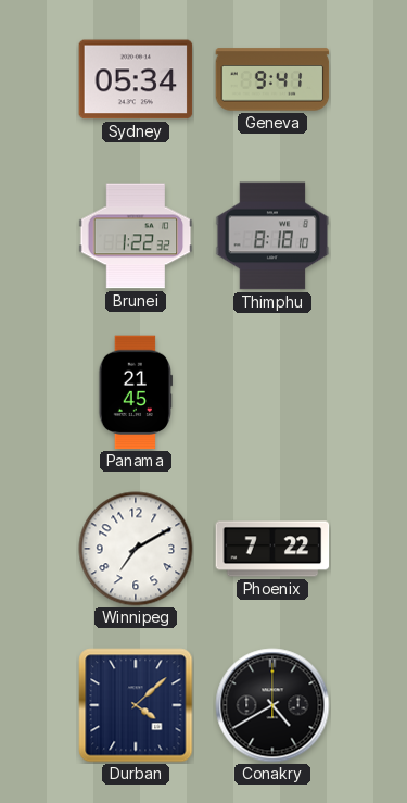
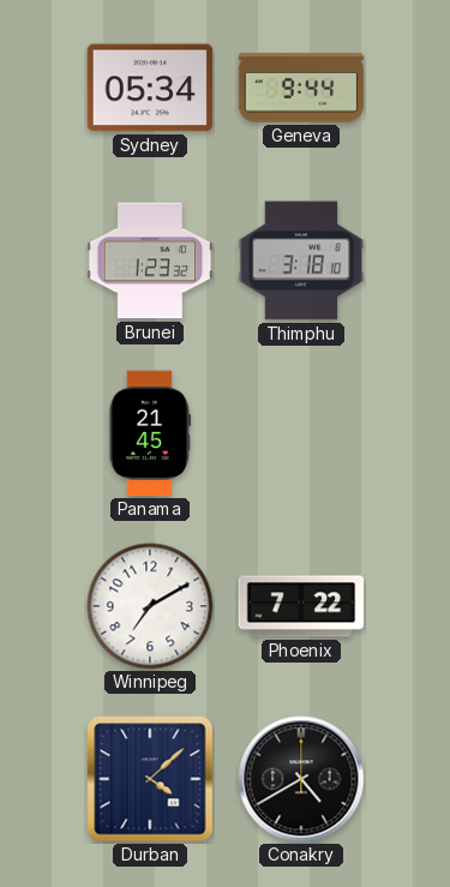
Geneva: 9:41 -> 9:44
Brunei: 1:22 -> 1:23
Thimphu: 8:18 -> 3:18
